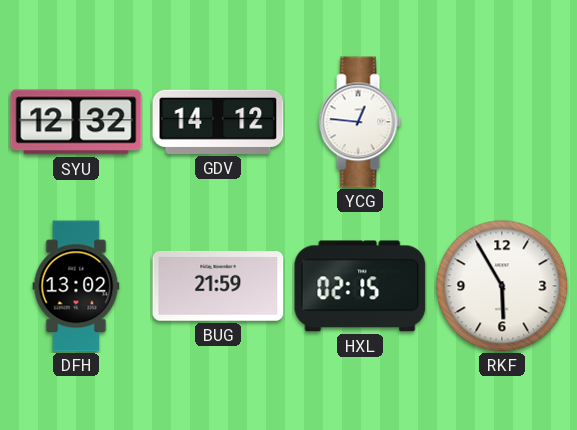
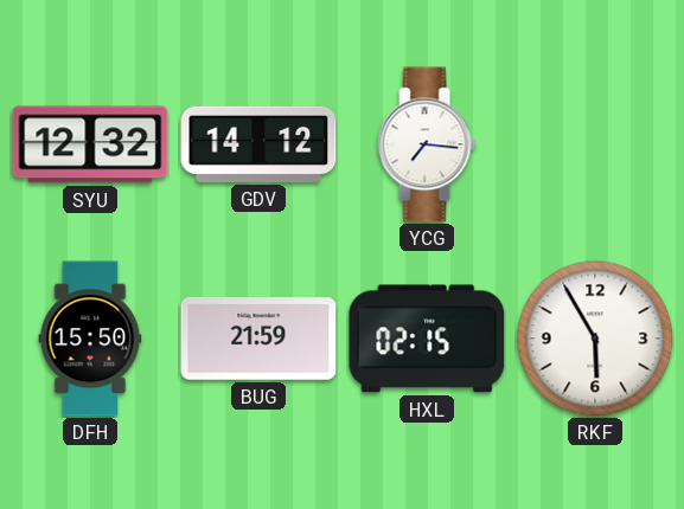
YCG: 12:46 -> 7:16
DFH: 13:02 -> 15:50
